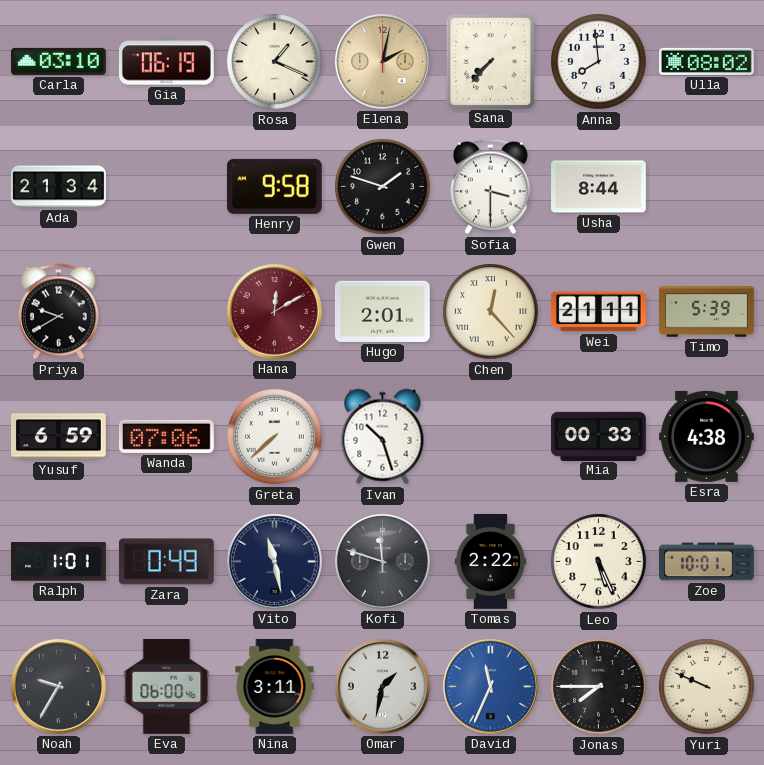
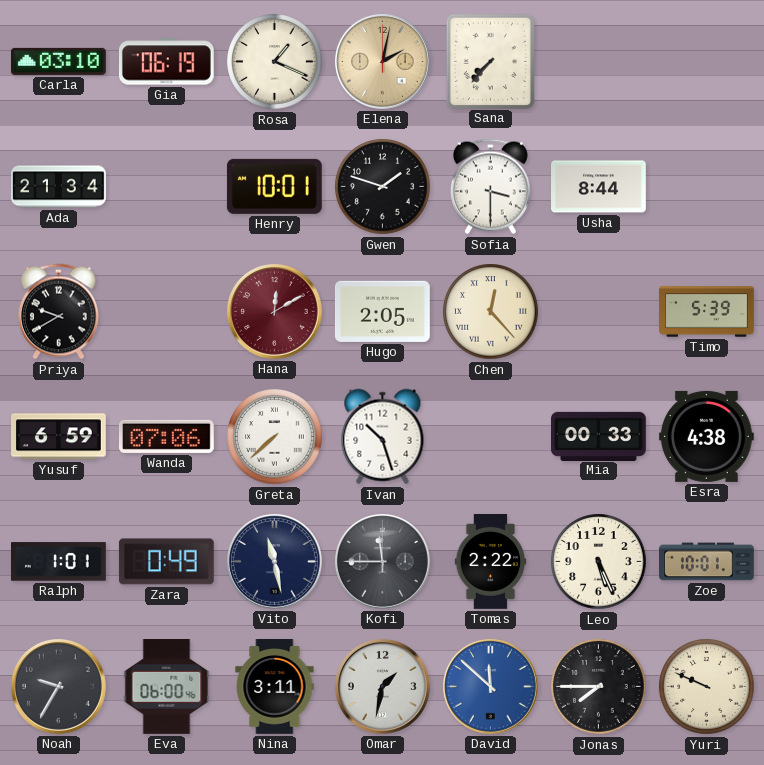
Anna: 7:59 -> none
Ulla: 08:02 -> none
Henry: 9:58 -> 10:01
Hugo: 2:01 -> 2:05
Wei: 21:11 -> none
Kofi: 11:48 -> 11:45
David: 11:34 -> 11:52
